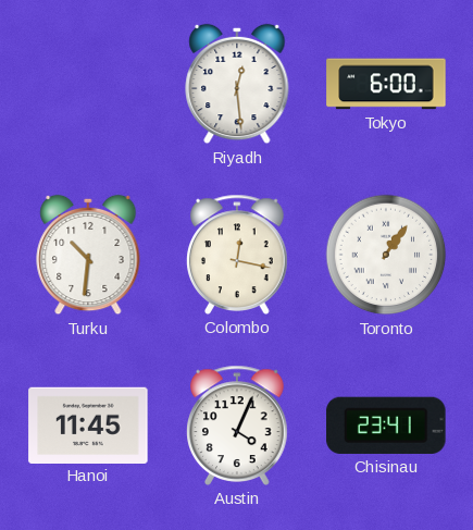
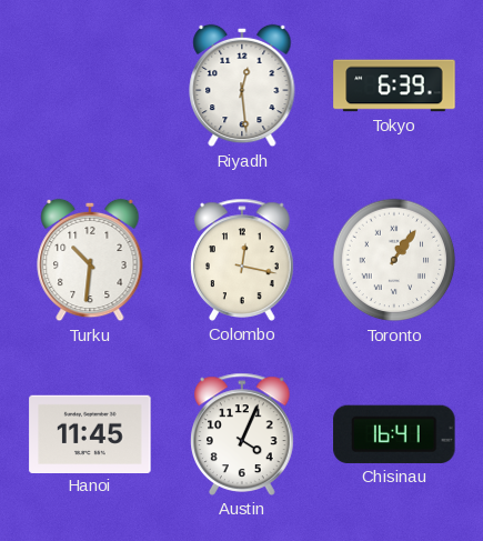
Tokyo: 6:00 -> 6:39
Chisinau: 23:41 -> 16:41
